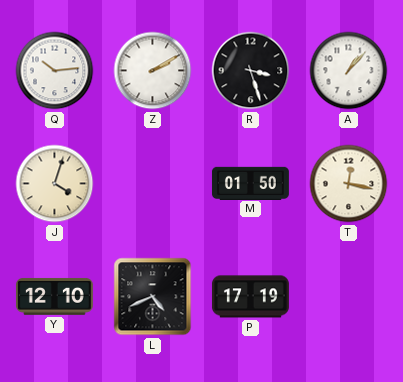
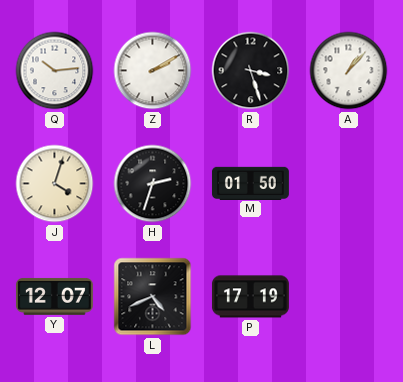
H: none -> 2:33
T: 12:17 -> none
Y: 12:10 -> 12:07
